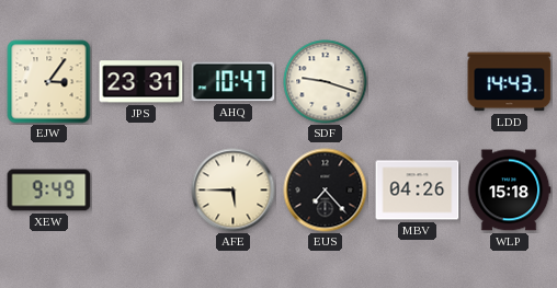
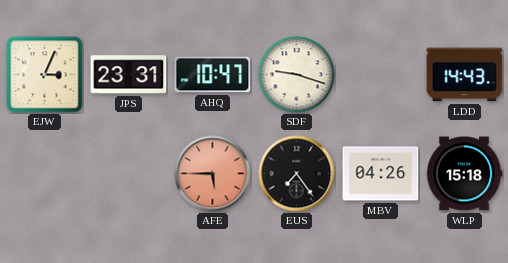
EJW: 3:06 -> 3:04
XEW: 9:49 -> none
AFE dial: cream -> salmon
EUS: 7:23 -> 7:24
